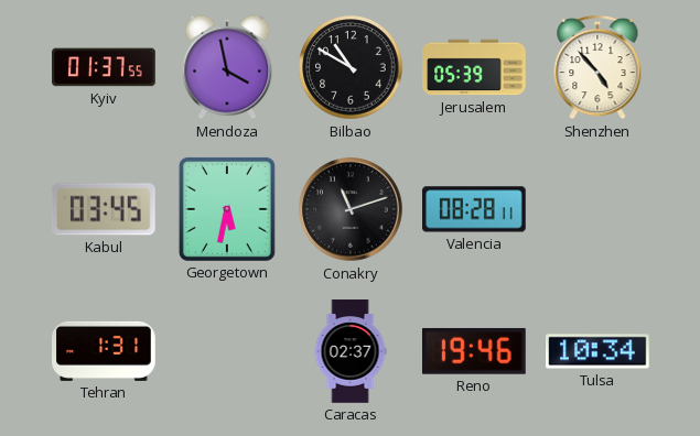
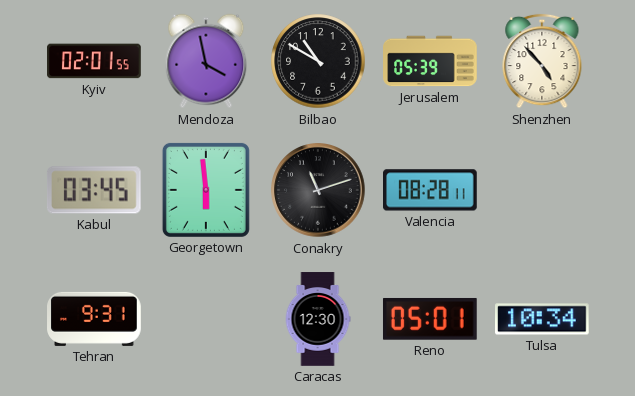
Kyiv: 01:37 -> 02:01
Georgetown: 5:32 -> 5:59
Tehran: 1:31 -> 9:31
Caracas: 02:37 -> 12:30
Reno: 19:46 -> 05:01
